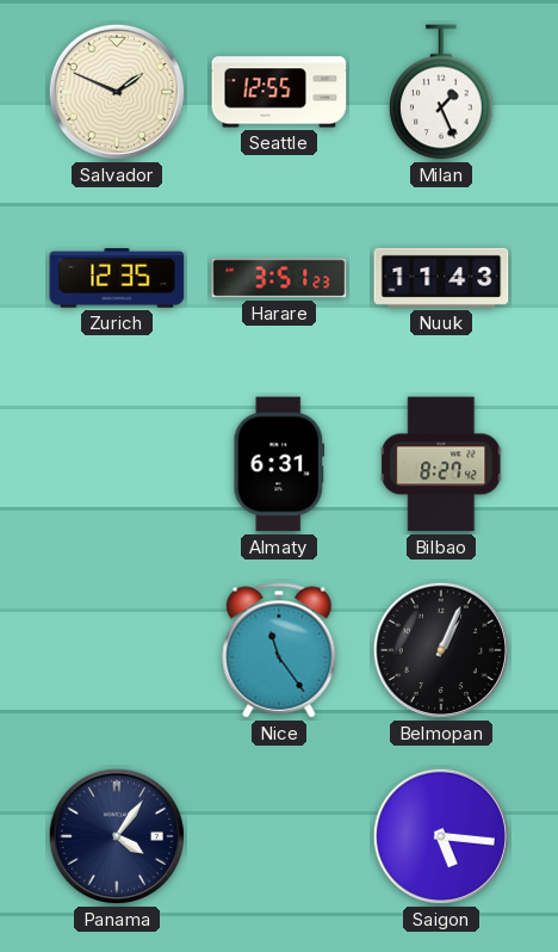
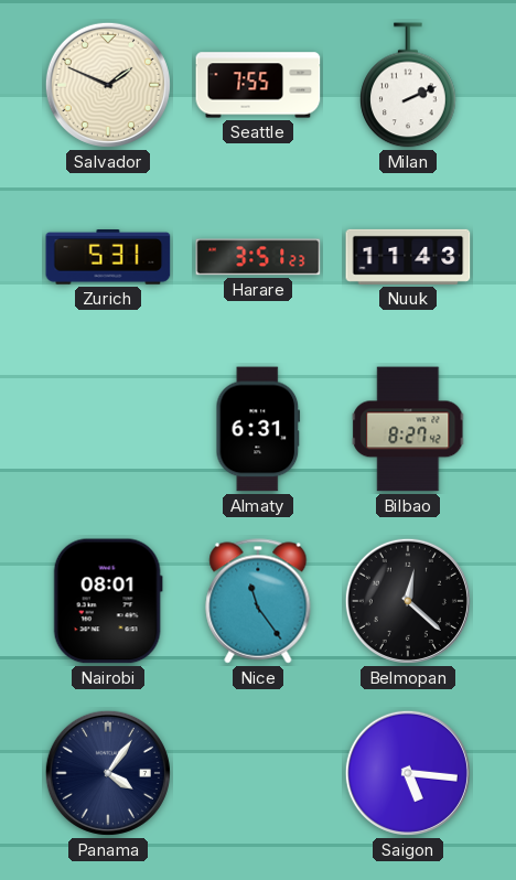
Seattle: 12:55 -> 7:55
Milan: 1:26 -> 2:11
Zurich: 12:35 -> 5:31
Nairobi: none -> 08:01
Belmopan: 1:04 -> 12:22
